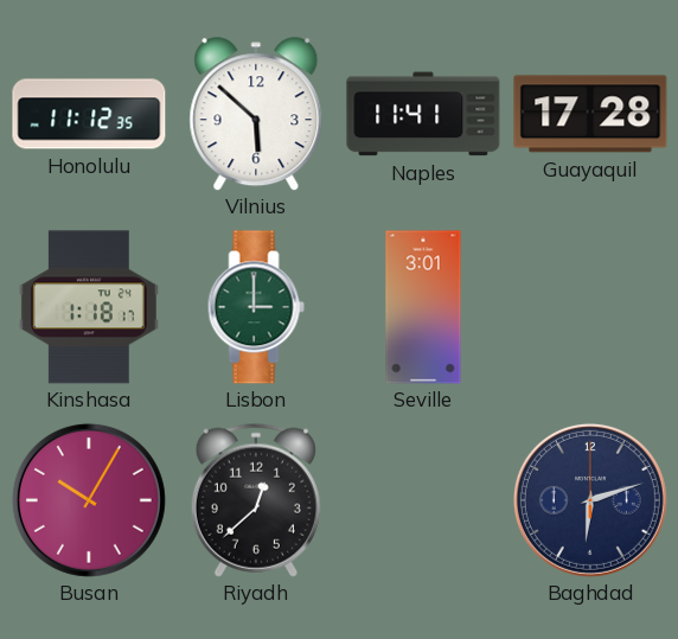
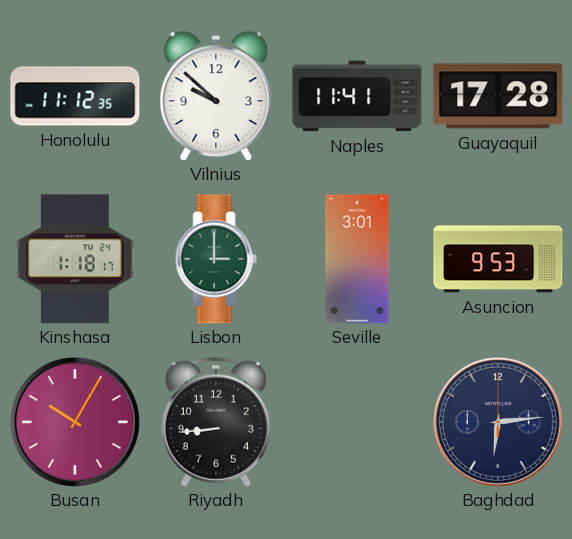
Vilnius: 5:52 -> 9:52
Asuncion: none -> 9:53
Riyadh: 12:38 -> 8:44
Baghdad: 6:12 -> 6:14
